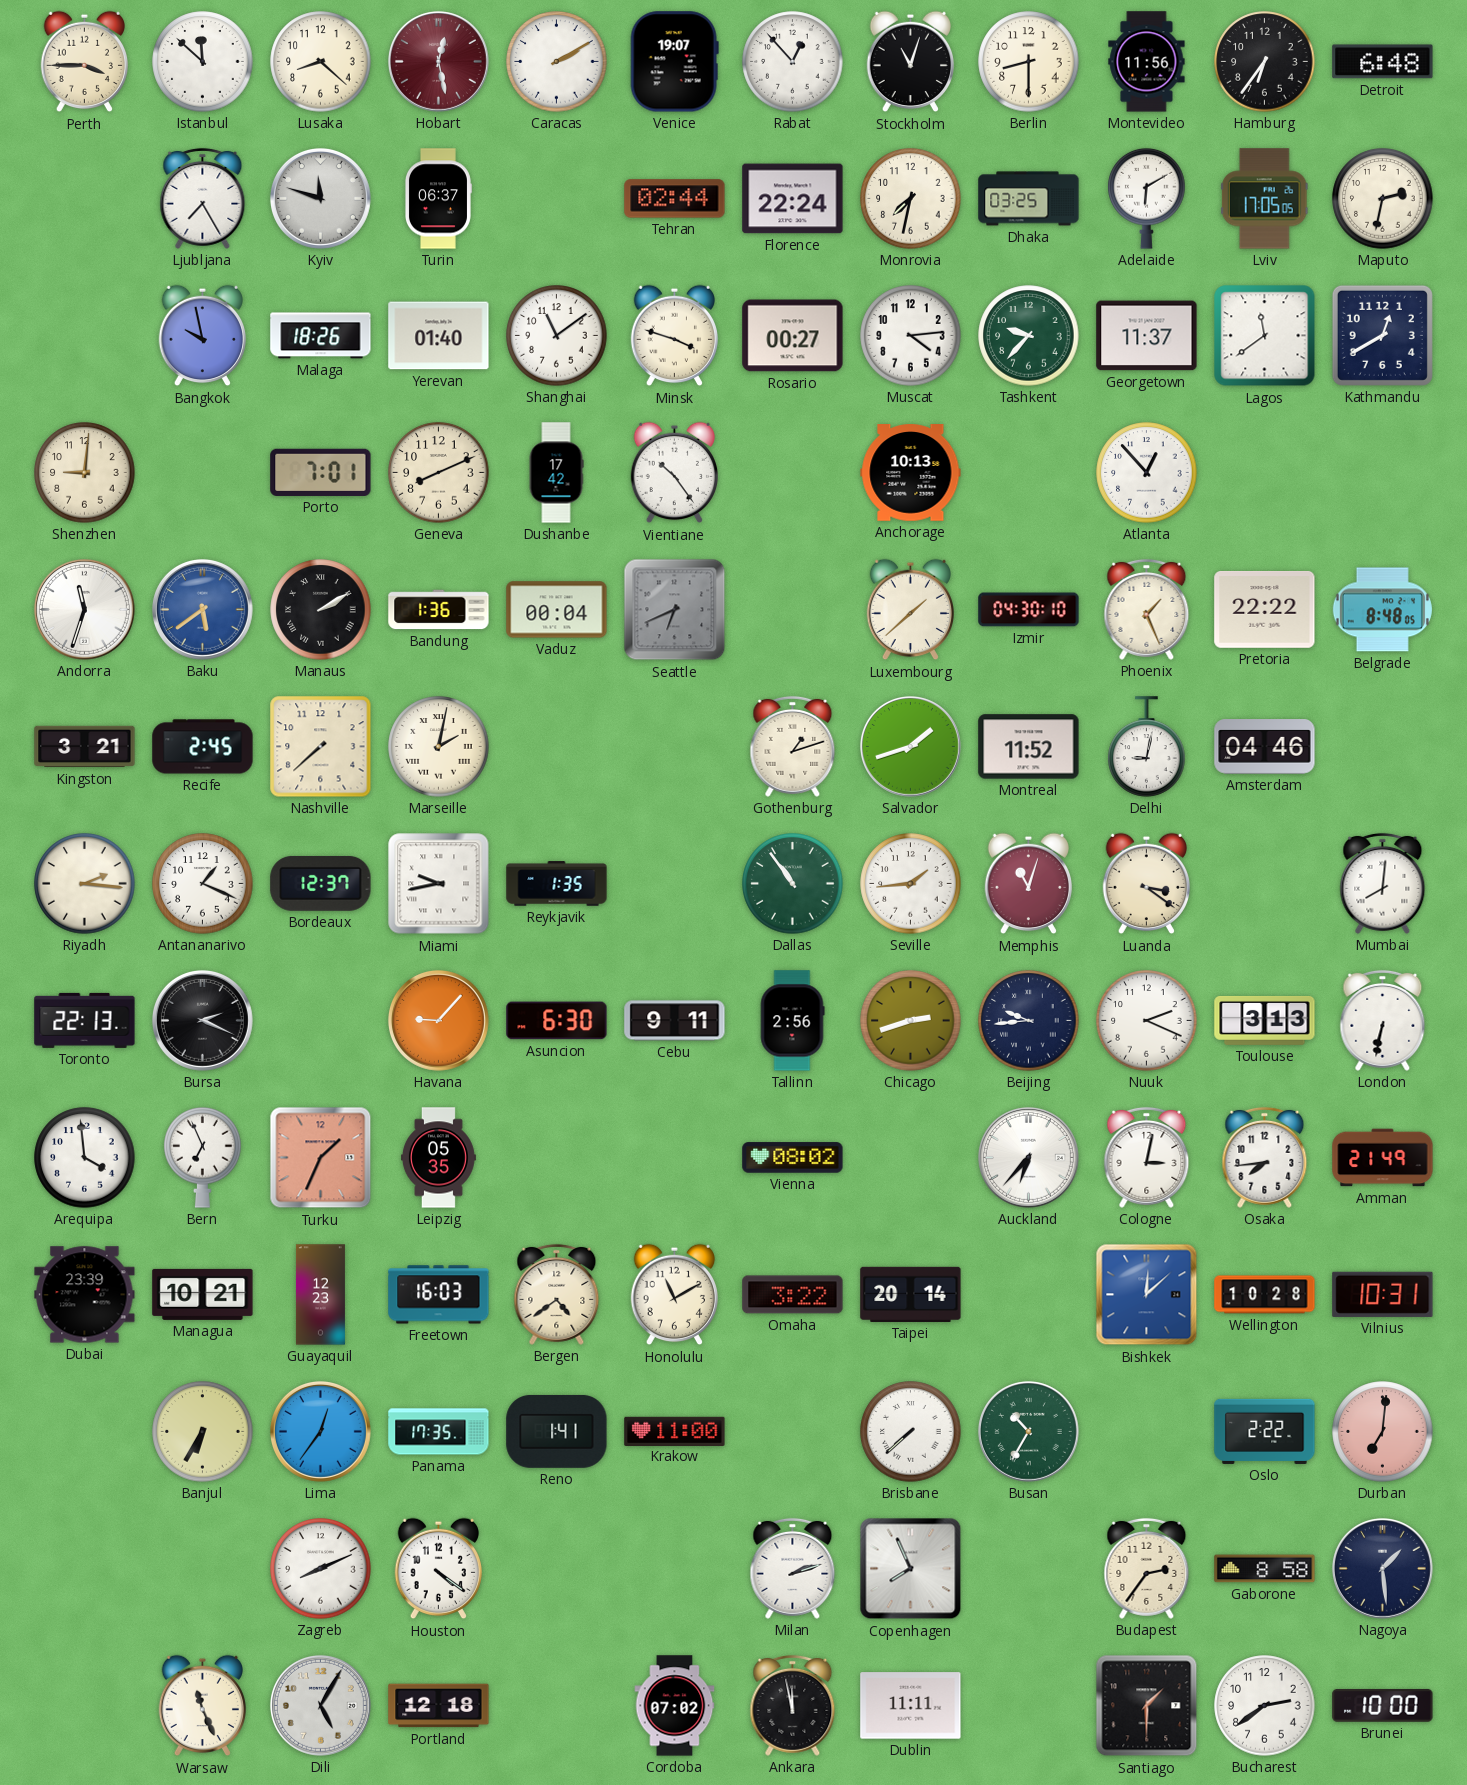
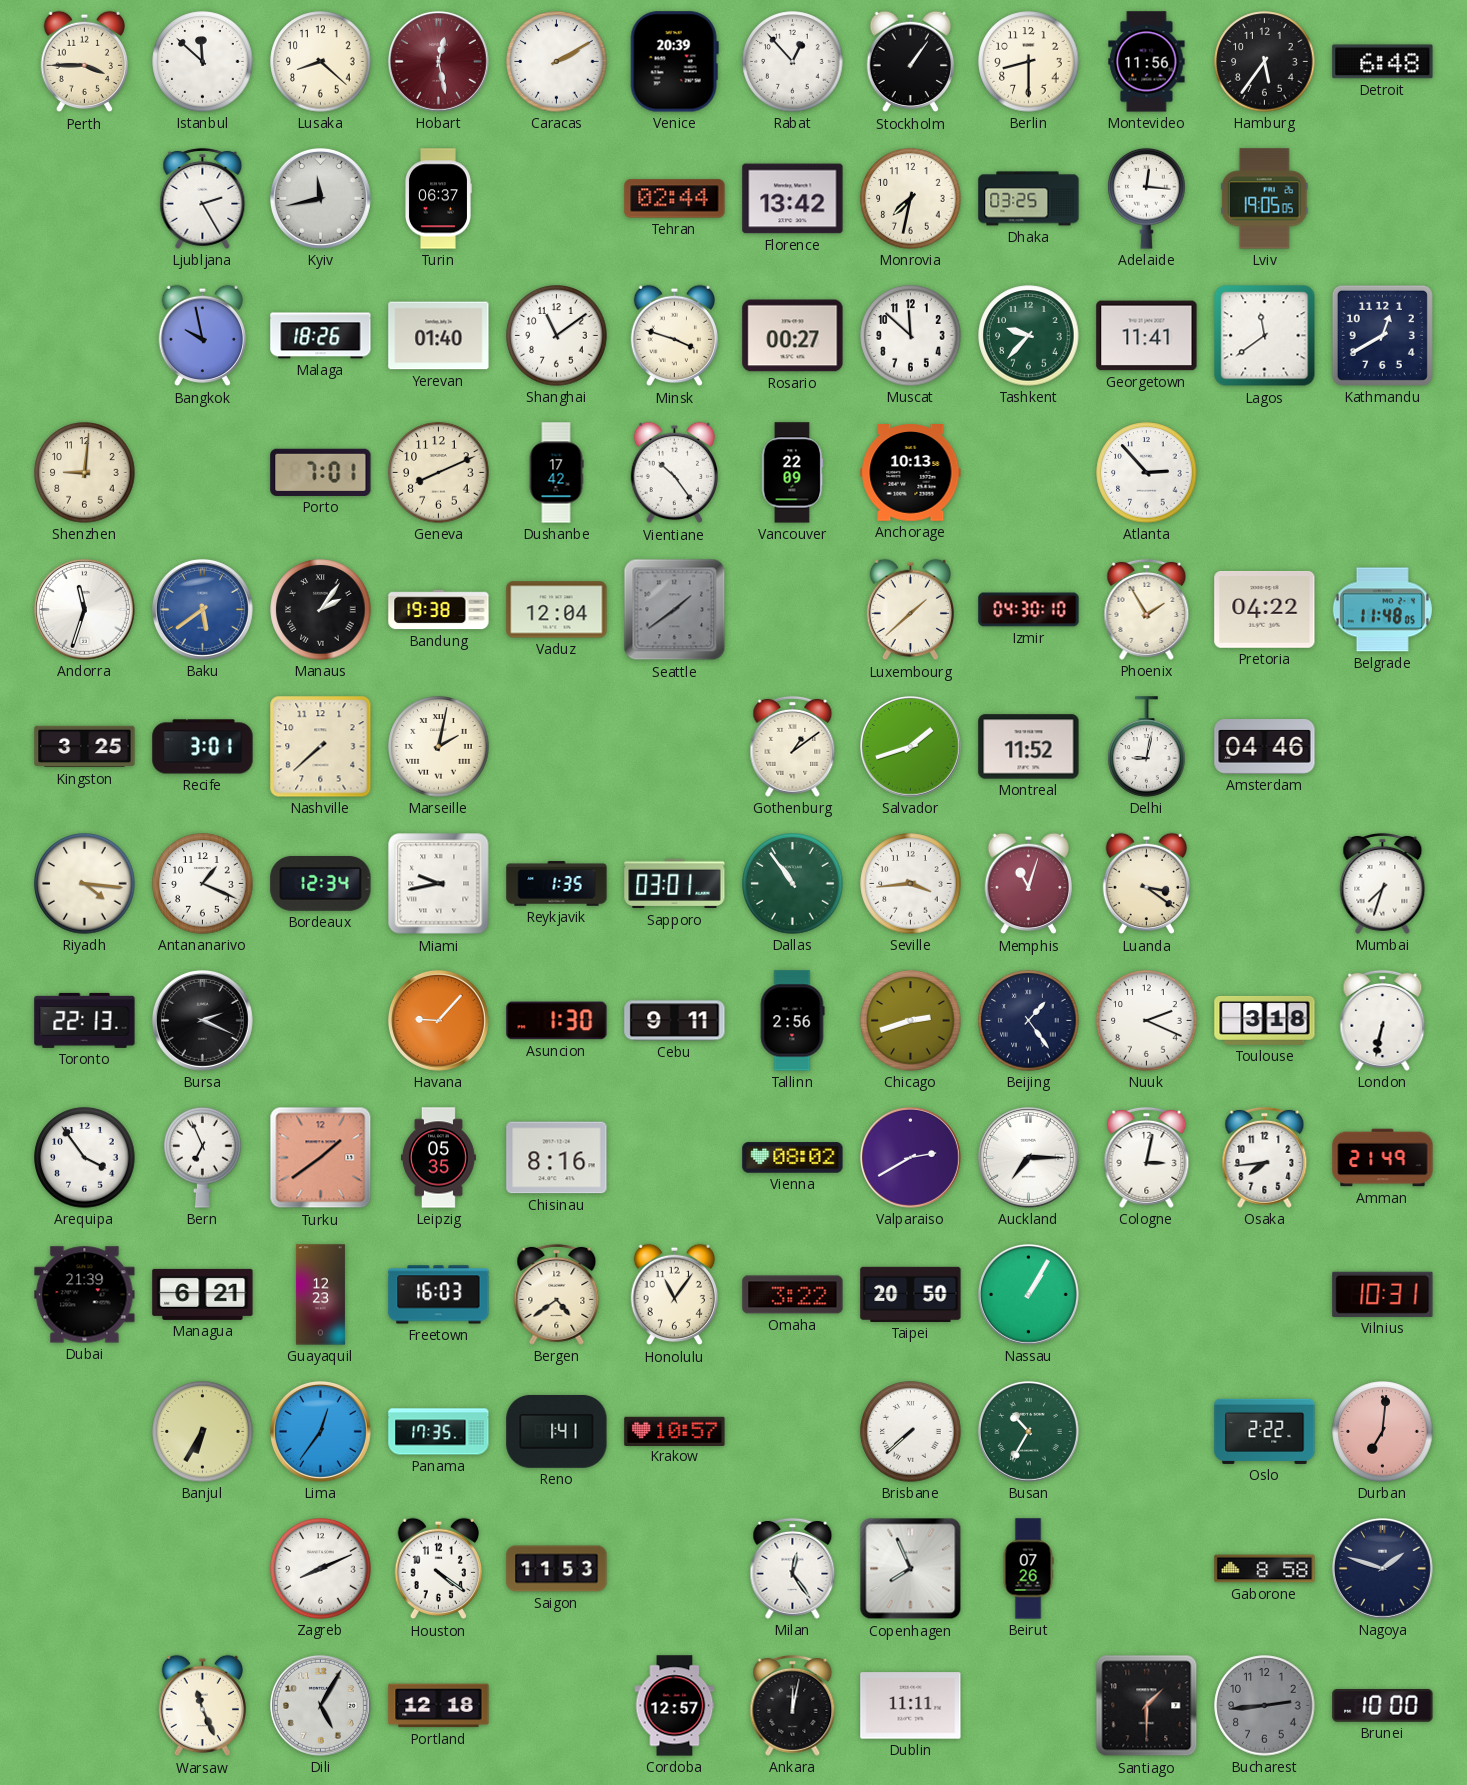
Venice: 19:07 -> 20:39
Stockholm: 11:03 -> 1:06
Hamburg: 6:36 -> 5:36
Ljubljana: 7:25 -> 2:25
Kyiv: 11:48 -> 11:43
Florence: 22:24 -> 13:42
Adelaide: 6:10 -> 12:16
Lviv: 17:05 -> 19:05
Maputo: 2:32 -> none
Muscat: 4:14 -> 11:52
Georgetown: 11:37 -> 11:41
Vancouver: none -> 22:09
Atlanta: 12:53 -> 2:53
Manaus: 2:10 -> 2:06
Bandung: 1:36 -> 19:38
Vaduz: 00:04 -> 12:04
Seattle: 6:41 -> 1:39
Phoenix: 1:26 -> 1:55
Pretoria: 22:22 -> 04:22
Belgrade: 8:48 -> 11:48
Kingston: 3:21 -> 3:25
Recife: 2:45 -> 3:01
Gothenburg: 1:12 -> 1:09
Riyadh: 2:16 -> 4:16
Bordeaux: 12:37 -> 12:34
Sapporo: none -> 03:01
Seville: 1:44 -> 3:44
Mumbai: 8:01 -> 7:33
Asuncion: 6:30 -> 1:30
Beijing: 9:44 -> 1:24
Toulouse: 3:13 -> 3:18
Arequipa: 3:59 -> 3:54
Turku: 1:34 -> 1:39
Chisinau: none -> 8:16
Valparaiso: none -> 2:40
Auckland: 6:37 -> 7:15
Dubai: 23:39 -> 21:39
Managua: 10:21 -> 6:21
Honolulu: 11:10 -> 11:06
Taipei: 20:14 -> 20:50
Nassau: none -> 1:05
Bishkek: 12:08 -> none
Wellington: 10:28 -> none
Krakow: 11:00 -> 10:57
Saigon: none -> 11:53
Milan: 2:12 -> 12:24
Beirut: none -> 07:26
Budapest: 2:36 -> none
Nagoya: 1:29 -> 1:48
Cordoba: 07:02 -> 12:57
Ankara: 11:58 -> 12:02
Bucharest: 2:39 -> 2:44
Bucharest dial: white -> grey
